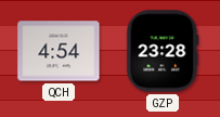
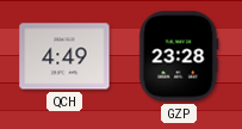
QCH: 4:54 -> 4:49
